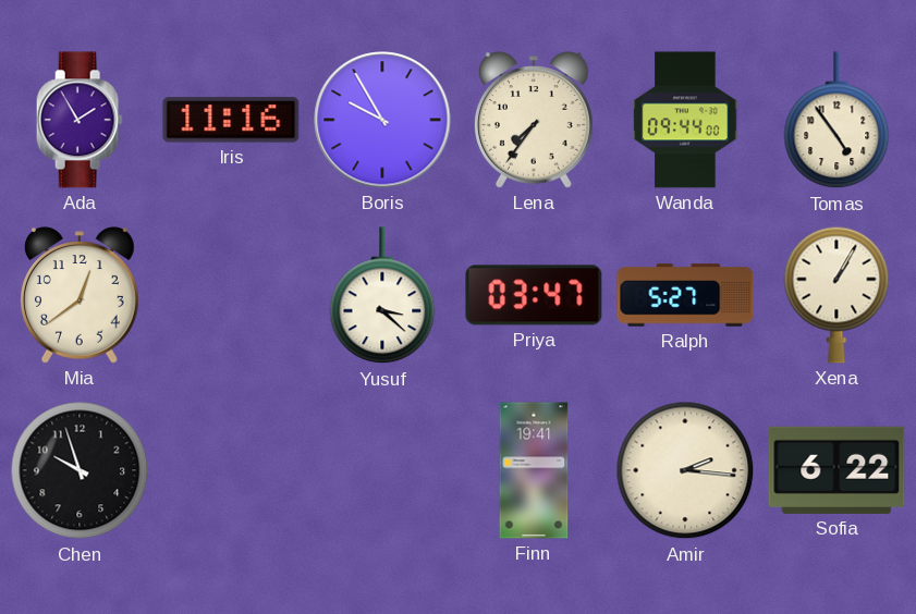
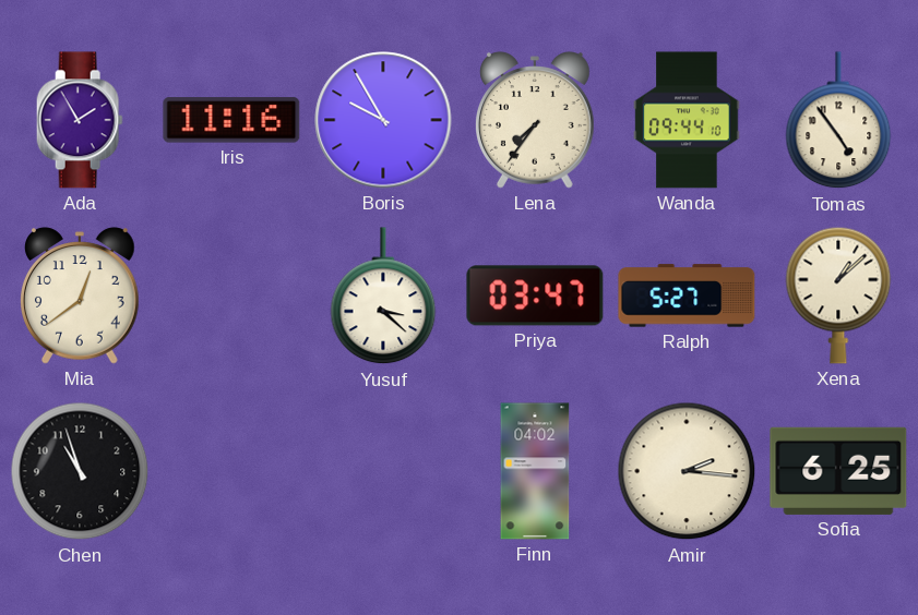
Wanda: 09:44:00 -> 09:44:10
Xena: 1:05 -> 1:08
Chen: 9:57 -> 10:57
Finn: 19:41 -> 04:02
Sofia: 6:22 -> 6:25
